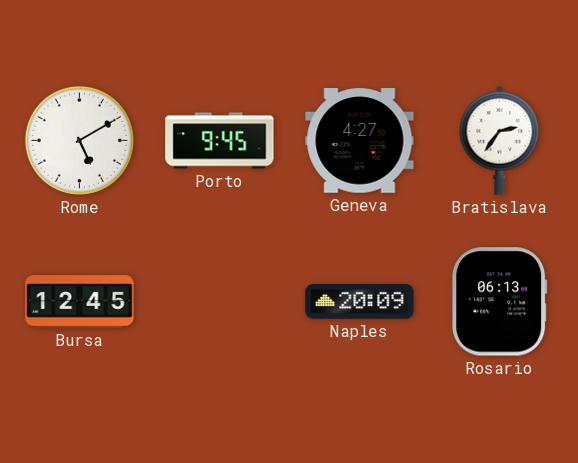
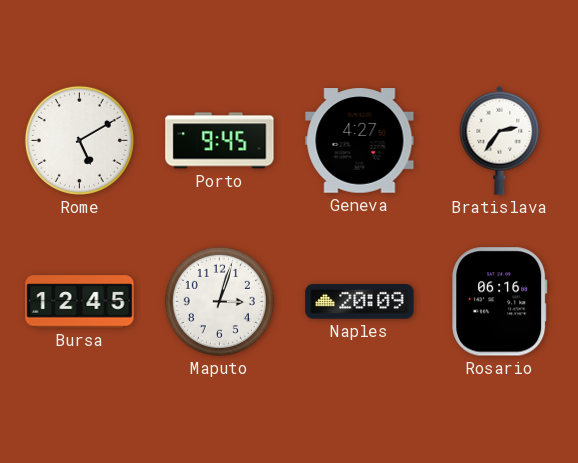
Maputo: none -> 3:03
Rosario: 06:13 -> 06:16
